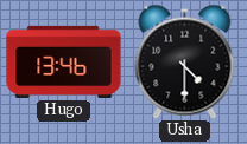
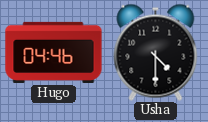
Hugo: 13:46 -> 04:46
